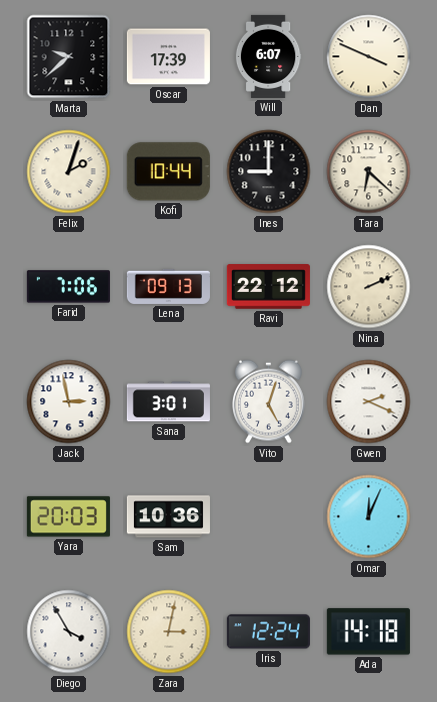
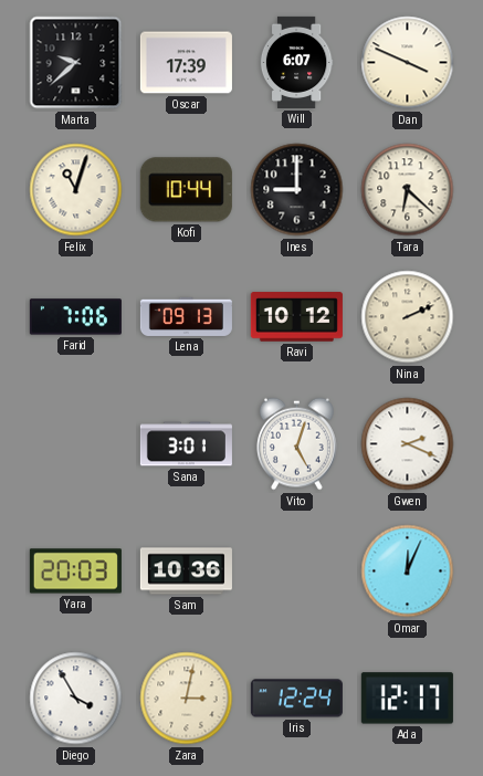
Felix: 2:03 -> 11:03
Ravi: 22:12 -> 10:12
Jack: 2:58 -> none
Ada: 14:18 -> 12:17
